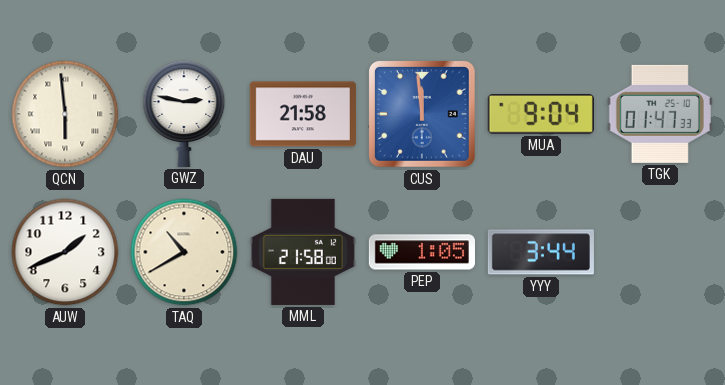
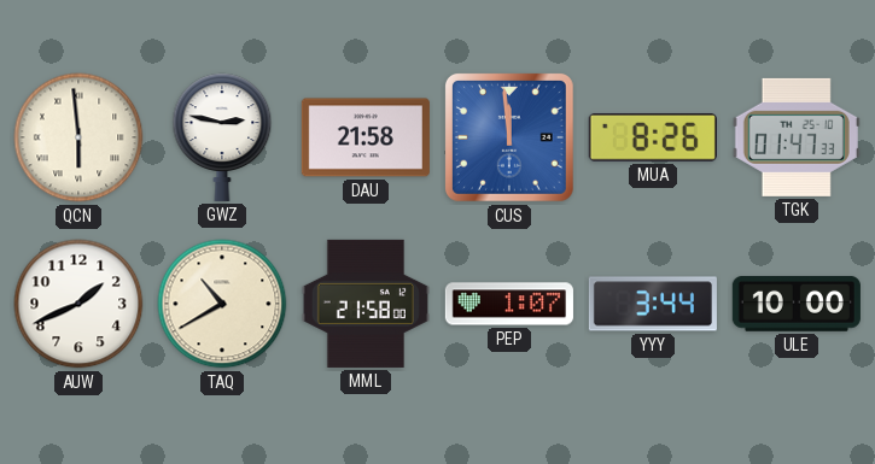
MUA: 9:04 -> 8:26
PEP: 1:05 -> 1:07
ULE: none -> 10:00
